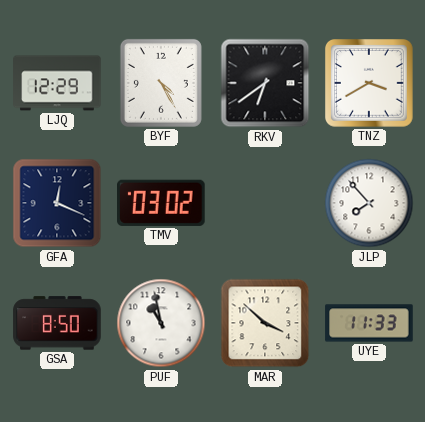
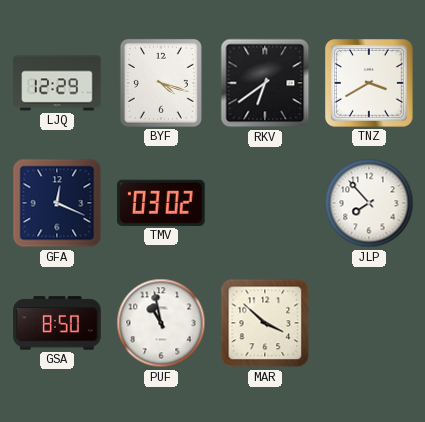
BYF: 4:25 -> 4:18
UYE: 11:33 -> none
